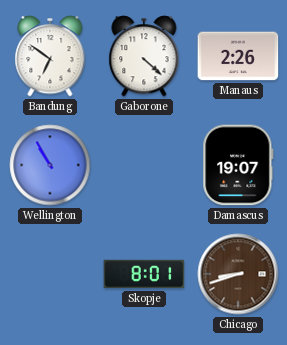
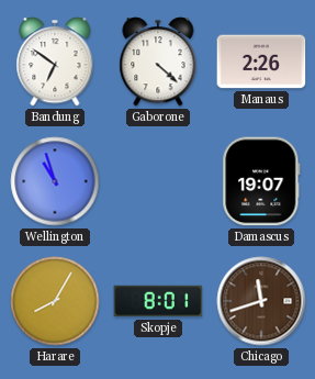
Wellington: 10:55 -> 10:57
Harare: none -> 8:05
Chicago: 8:42 -> 11:42
